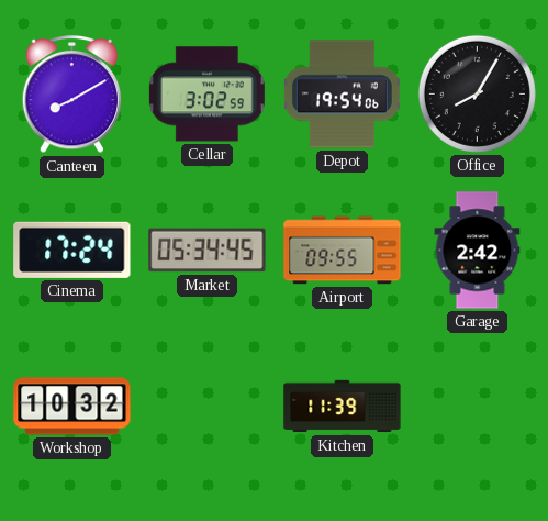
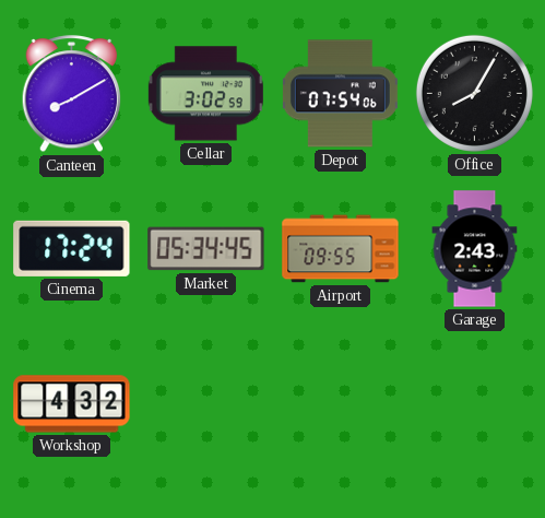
Depot: 19:54 -> 07:54
Garage: 2:42 -> 2:43
Workshop: 10:32 -> 4:32
Kitchen: 11:39 -> none
